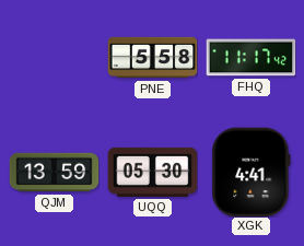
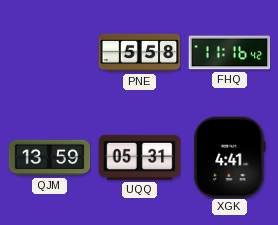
FHQ: 11:17 -> 11:16
UQQ: 05:30 -> 05:31
